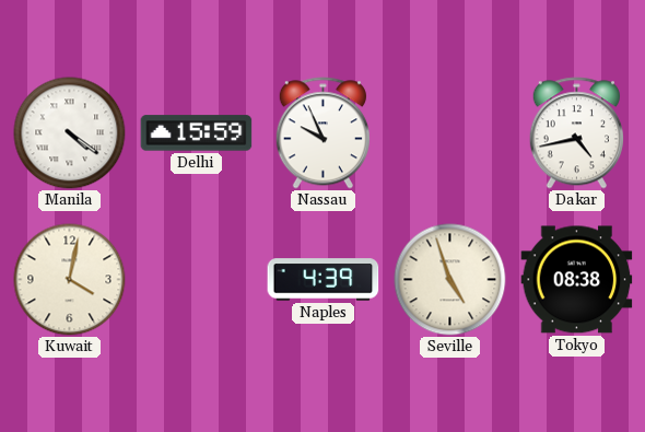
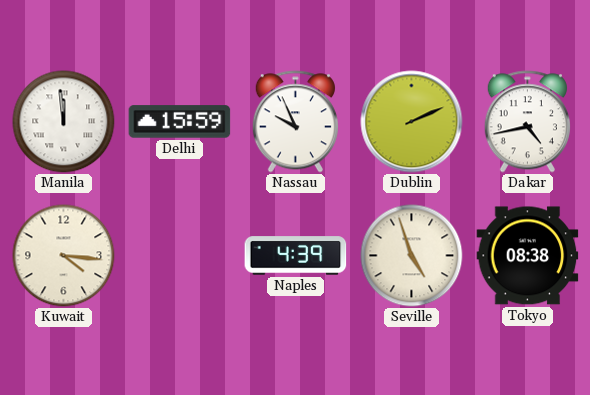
Manila: 4:21 -> 11:59
Dublin: none -> 2:11
Kuwait: 4:02 -> 4:16
